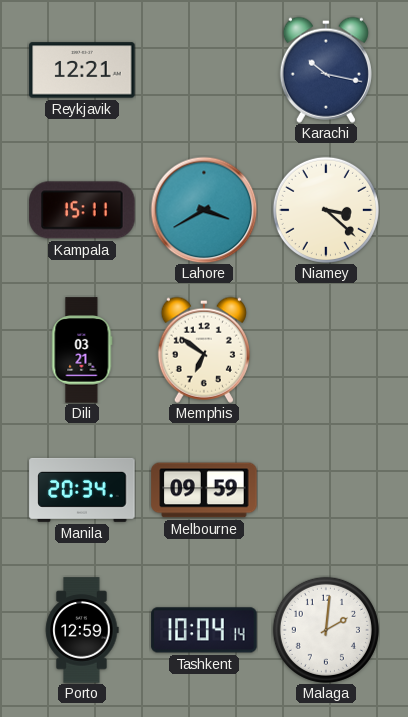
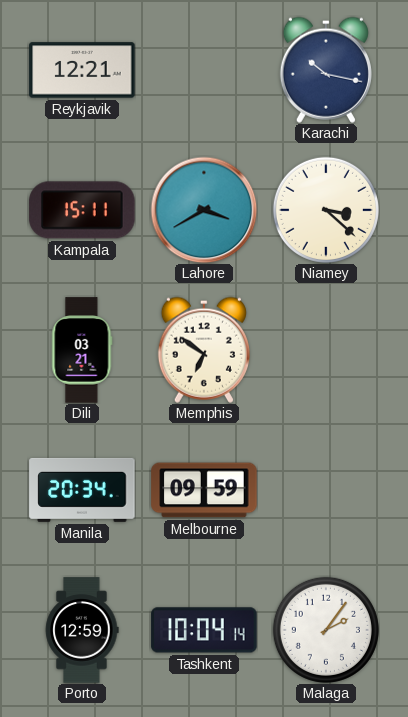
Malaga: 2:01 -> 2:06
